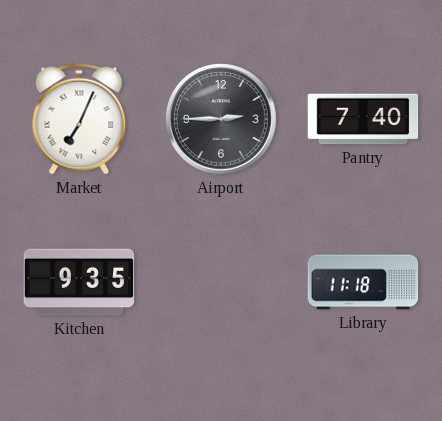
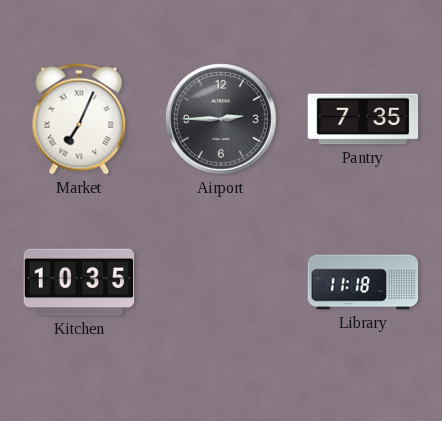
Pantry: 7:40 -> 7:35
Kitchen: 9:35 -> 10:35
